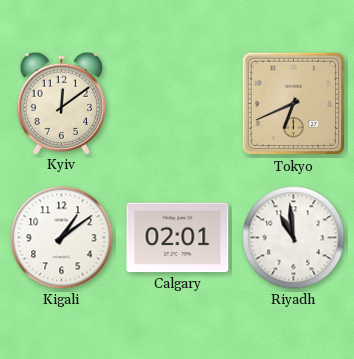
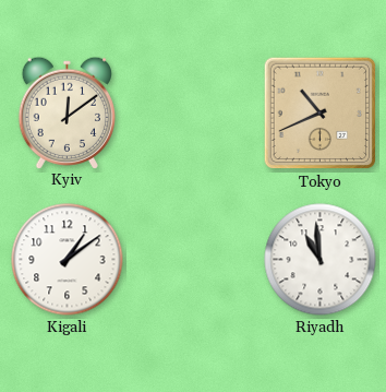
Tokyo: 6:41 -> 10:41
Calgary: 02:01 -> none
